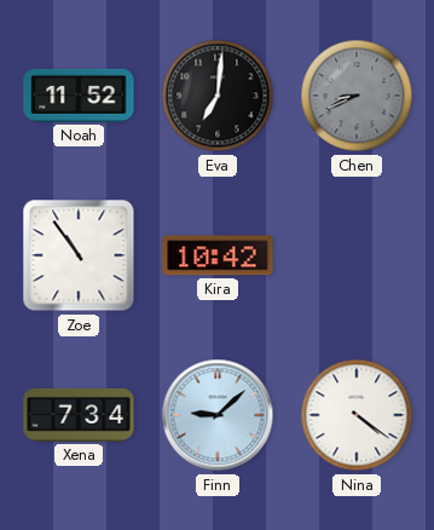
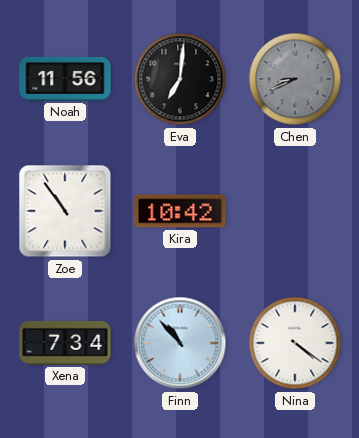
Noah: 11:52 -> 11:56
Finn: 9:08 -> 10:53
